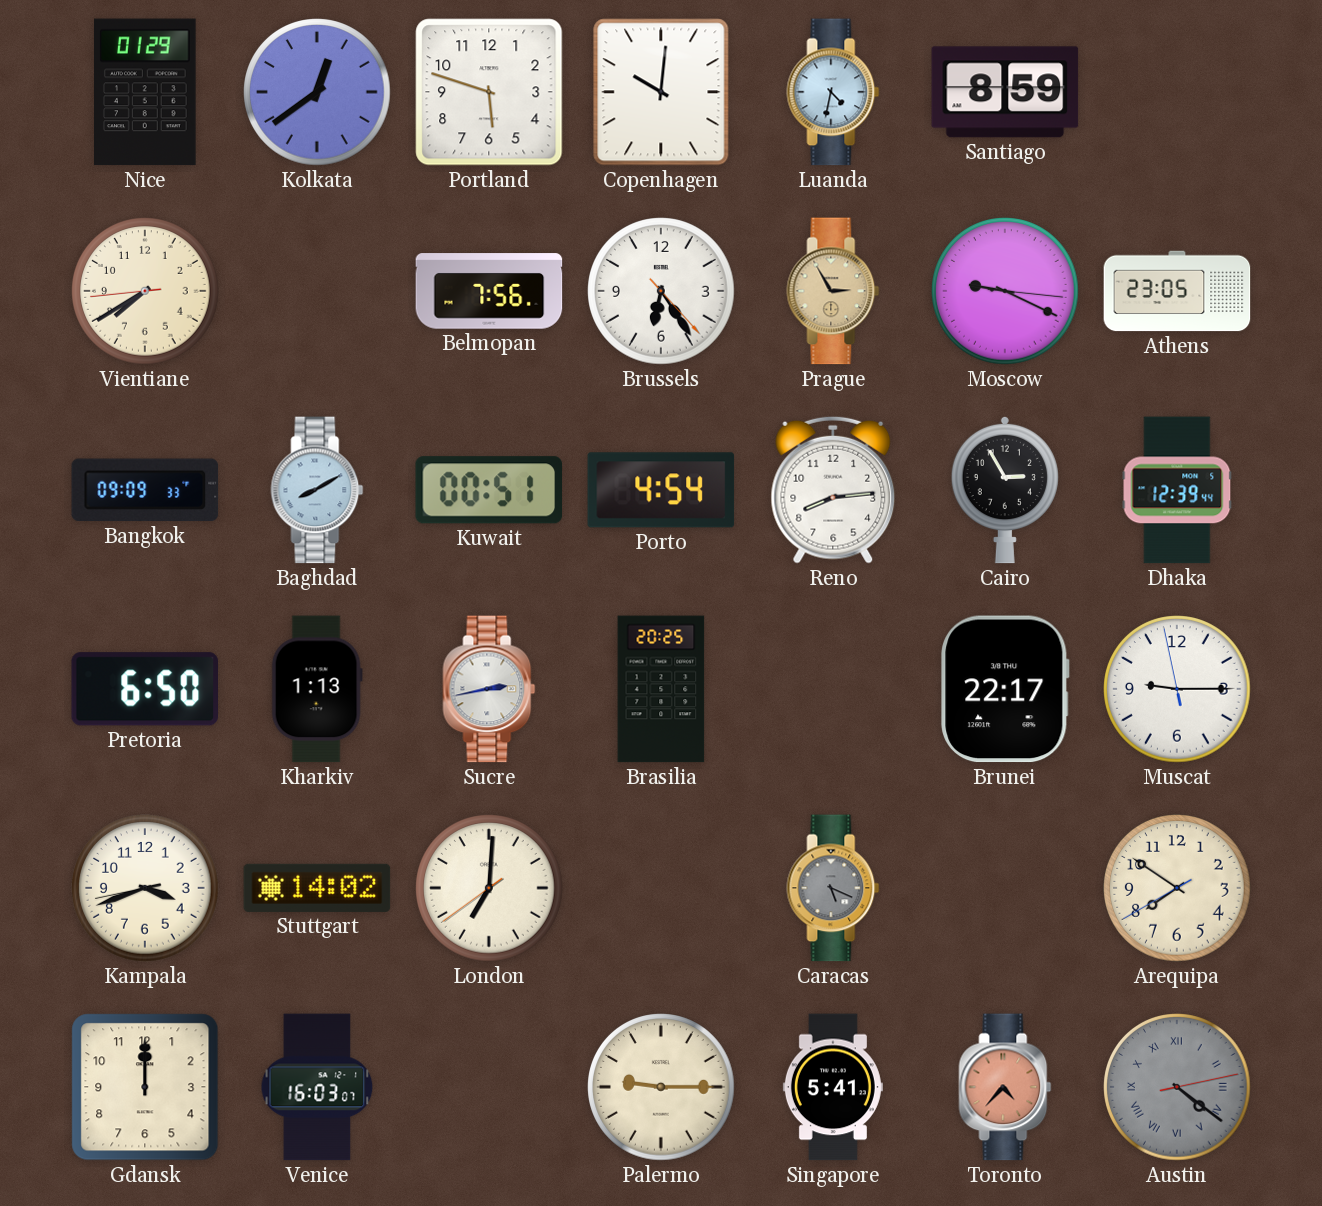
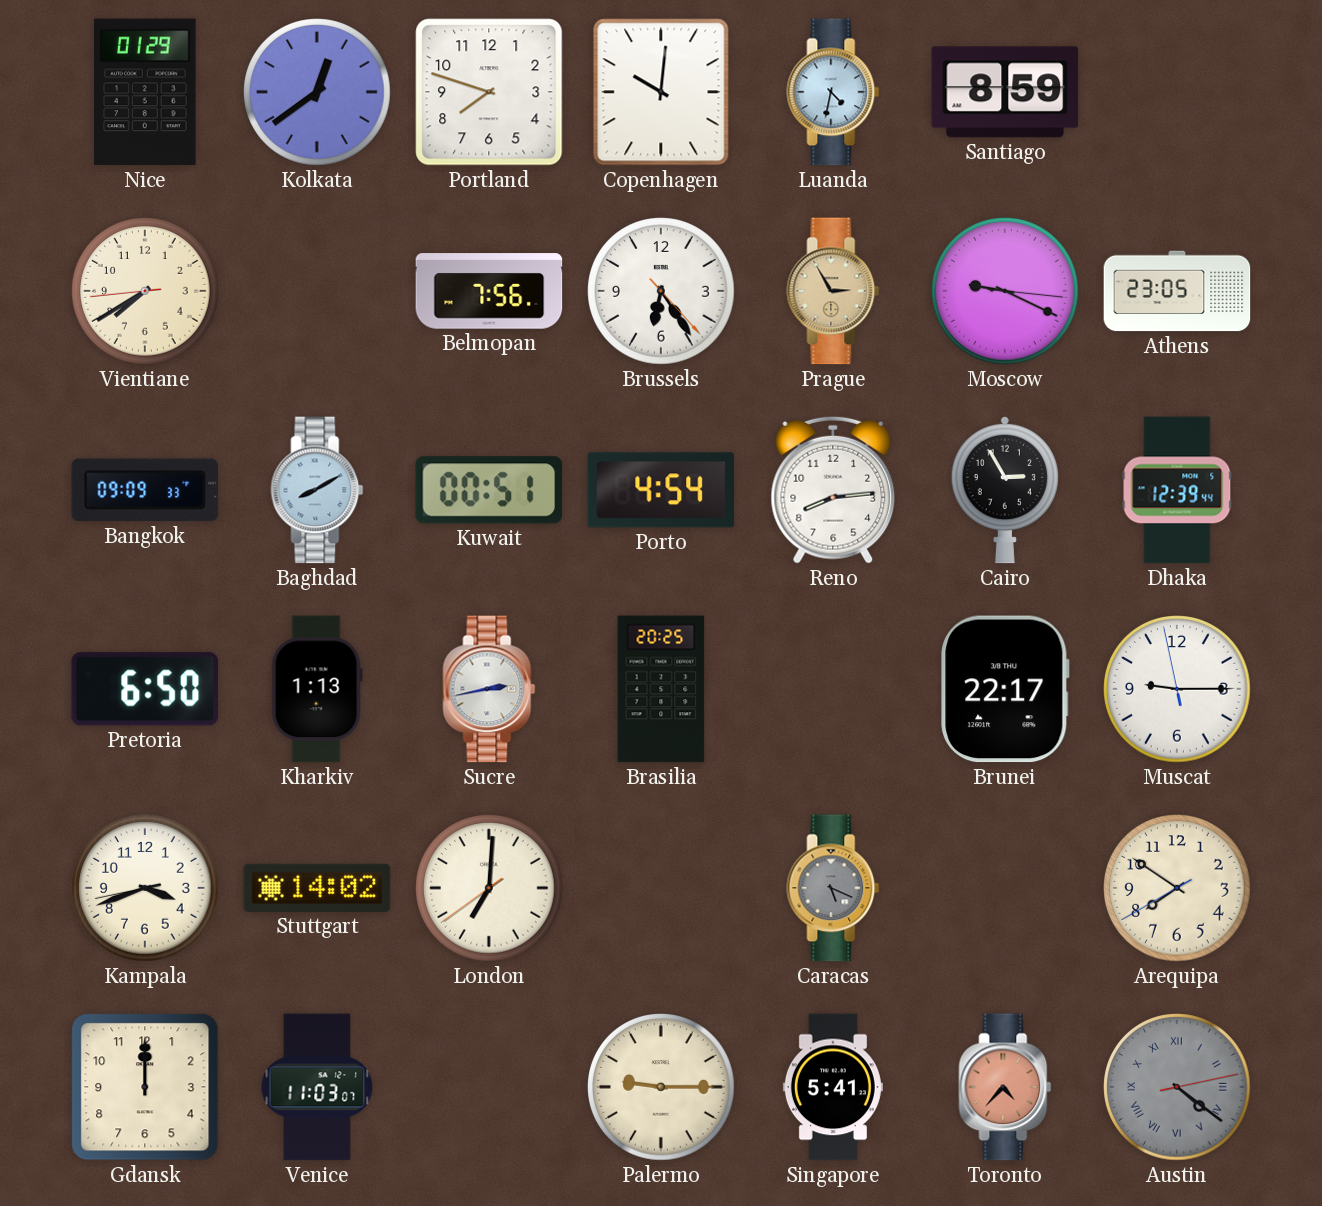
Portland: 5:48 -> 7:48
Venice: 16:03 -> 11:03
